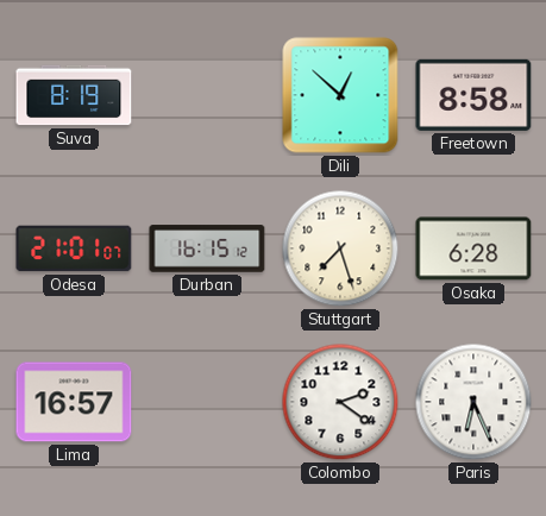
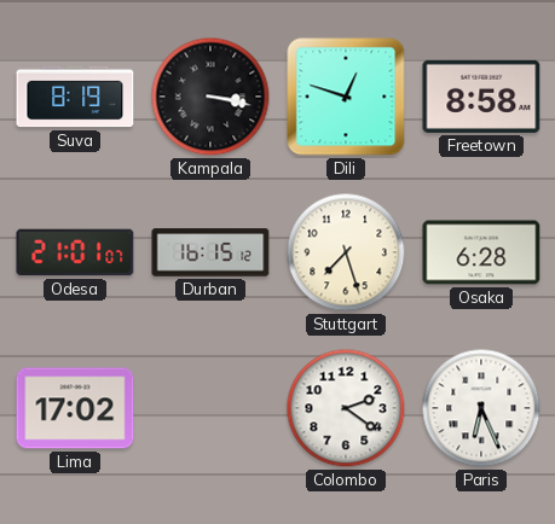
Kampala: none -> 3:17
Dili: 12:52 -> 12:48
Lima: 16:57 -> 17:02
